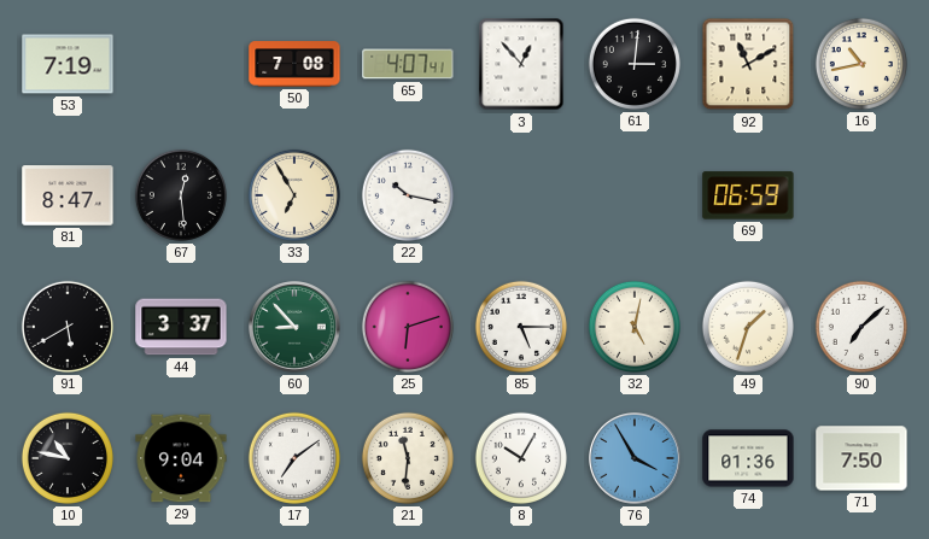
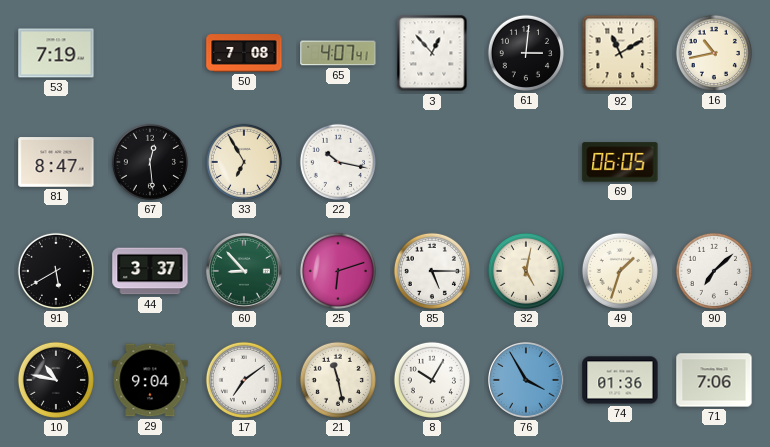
69: 06:59 -> 06:05
21: 11:31 -> 11:28
71: 7:50 -> 7:06
